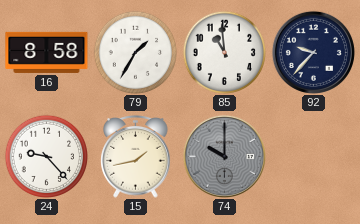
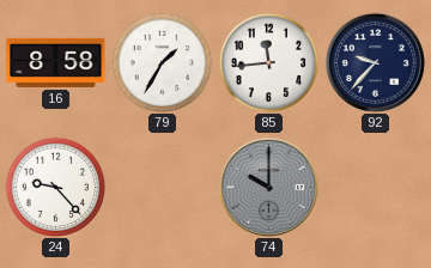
85: 10:59 -> 11:44
15: 1:43 -> none
